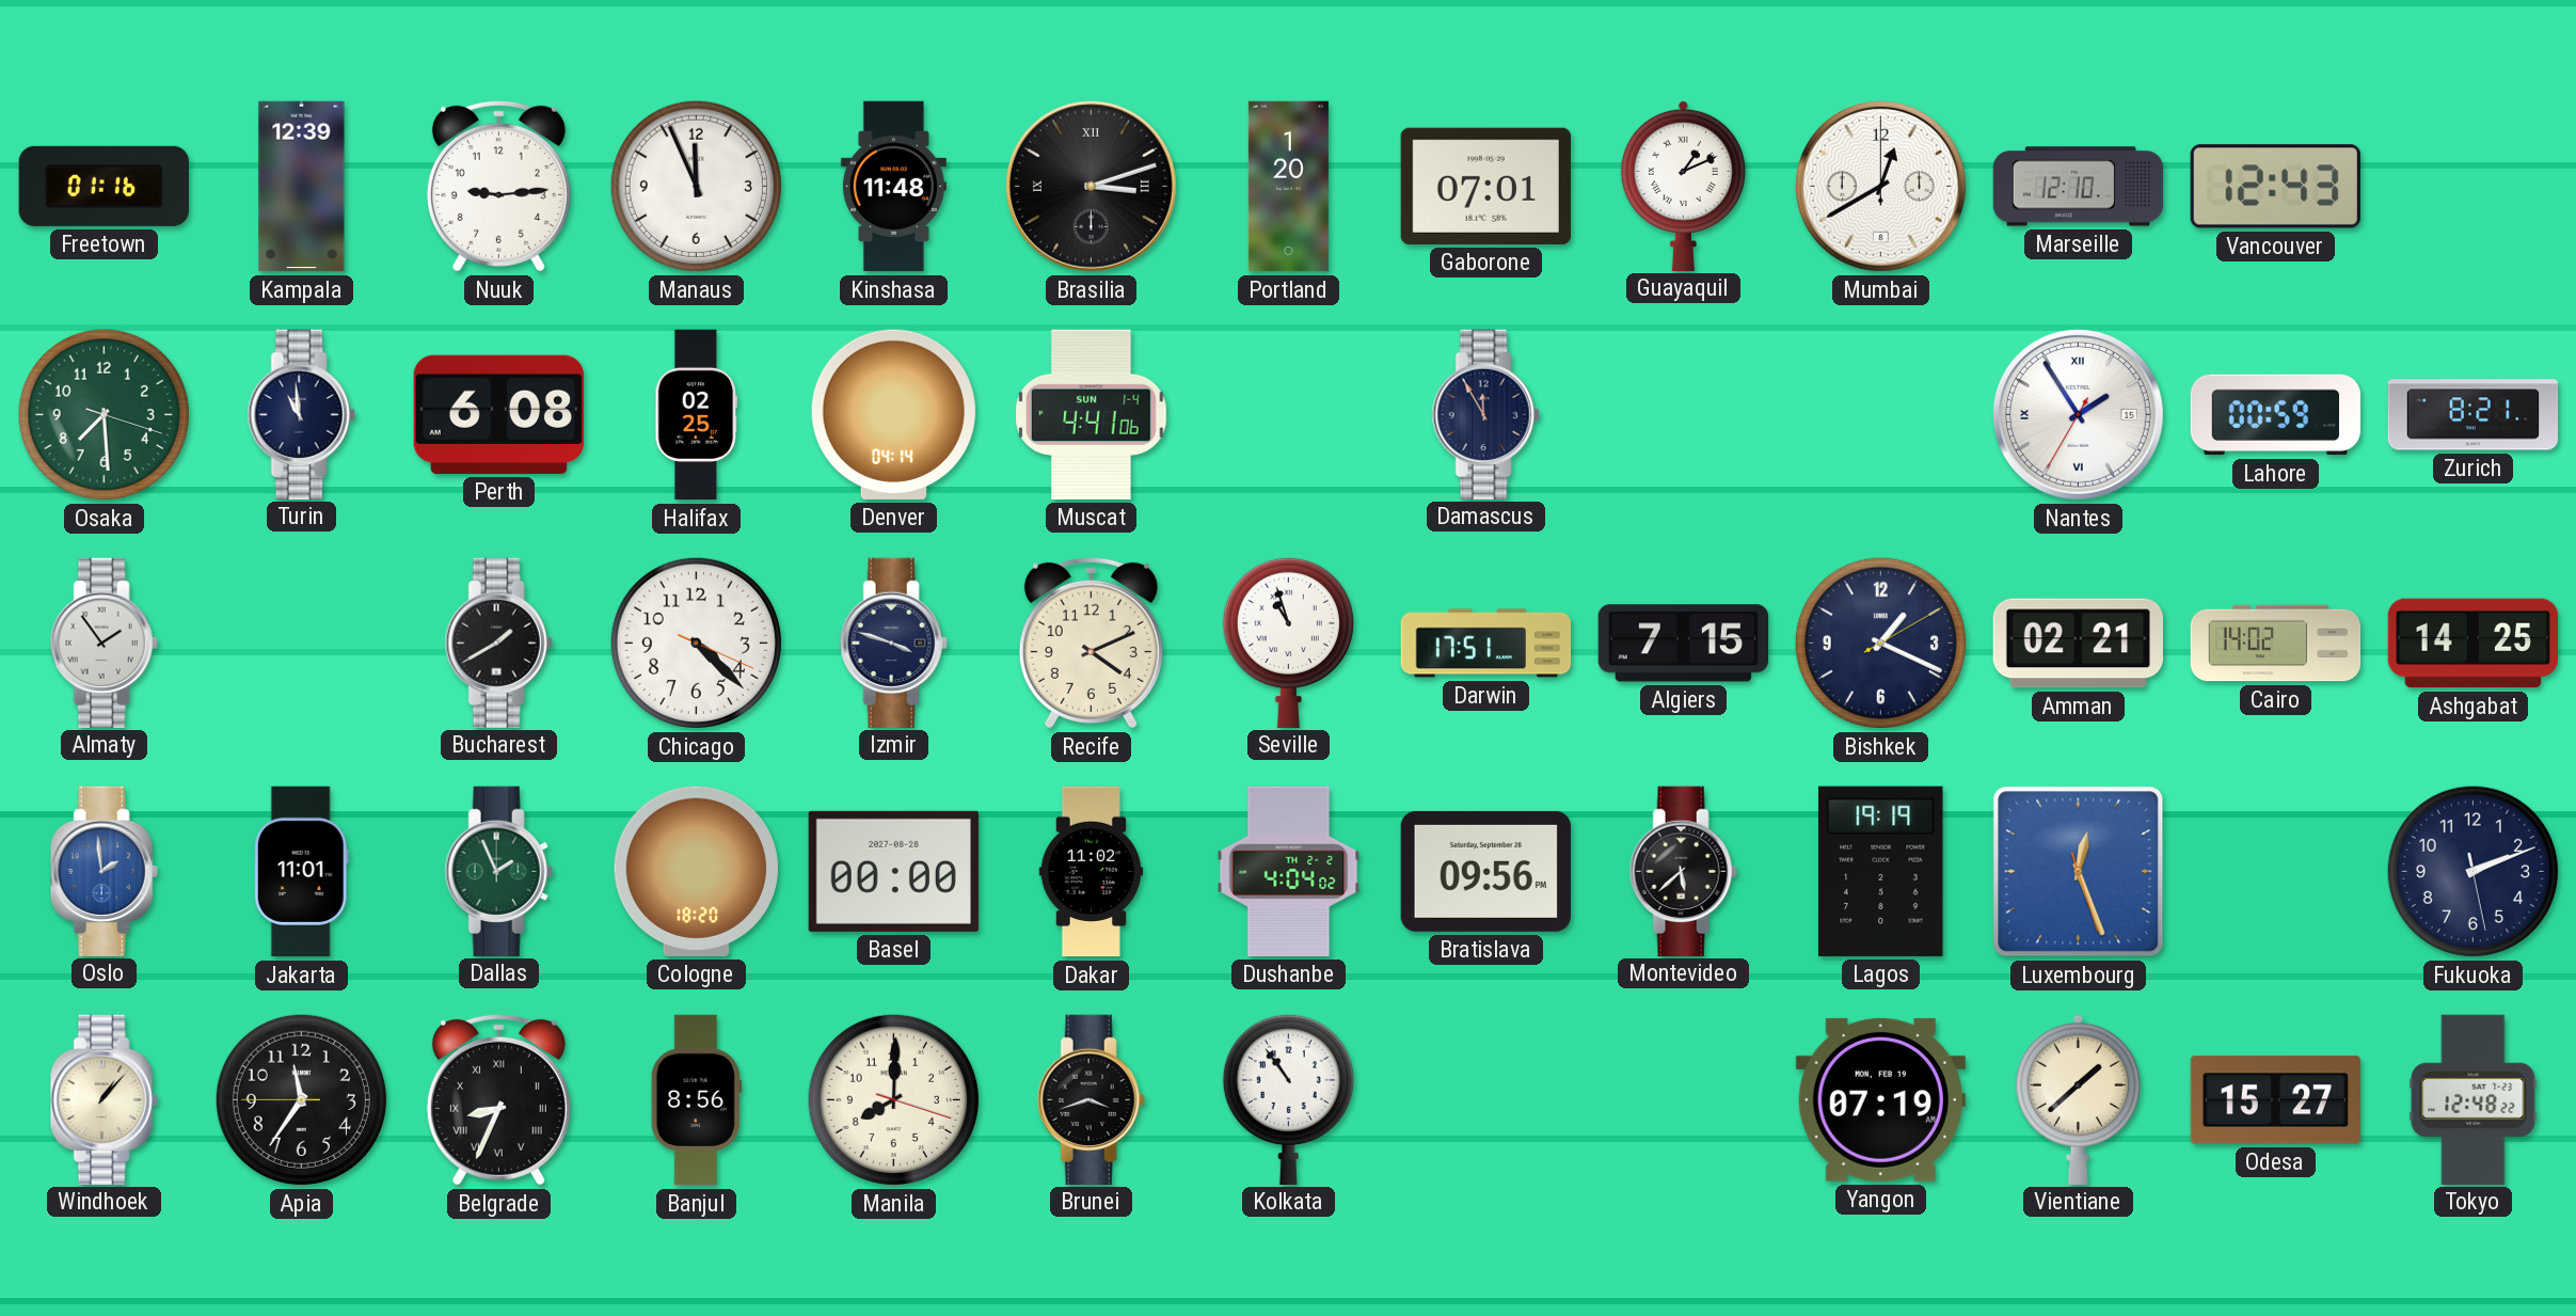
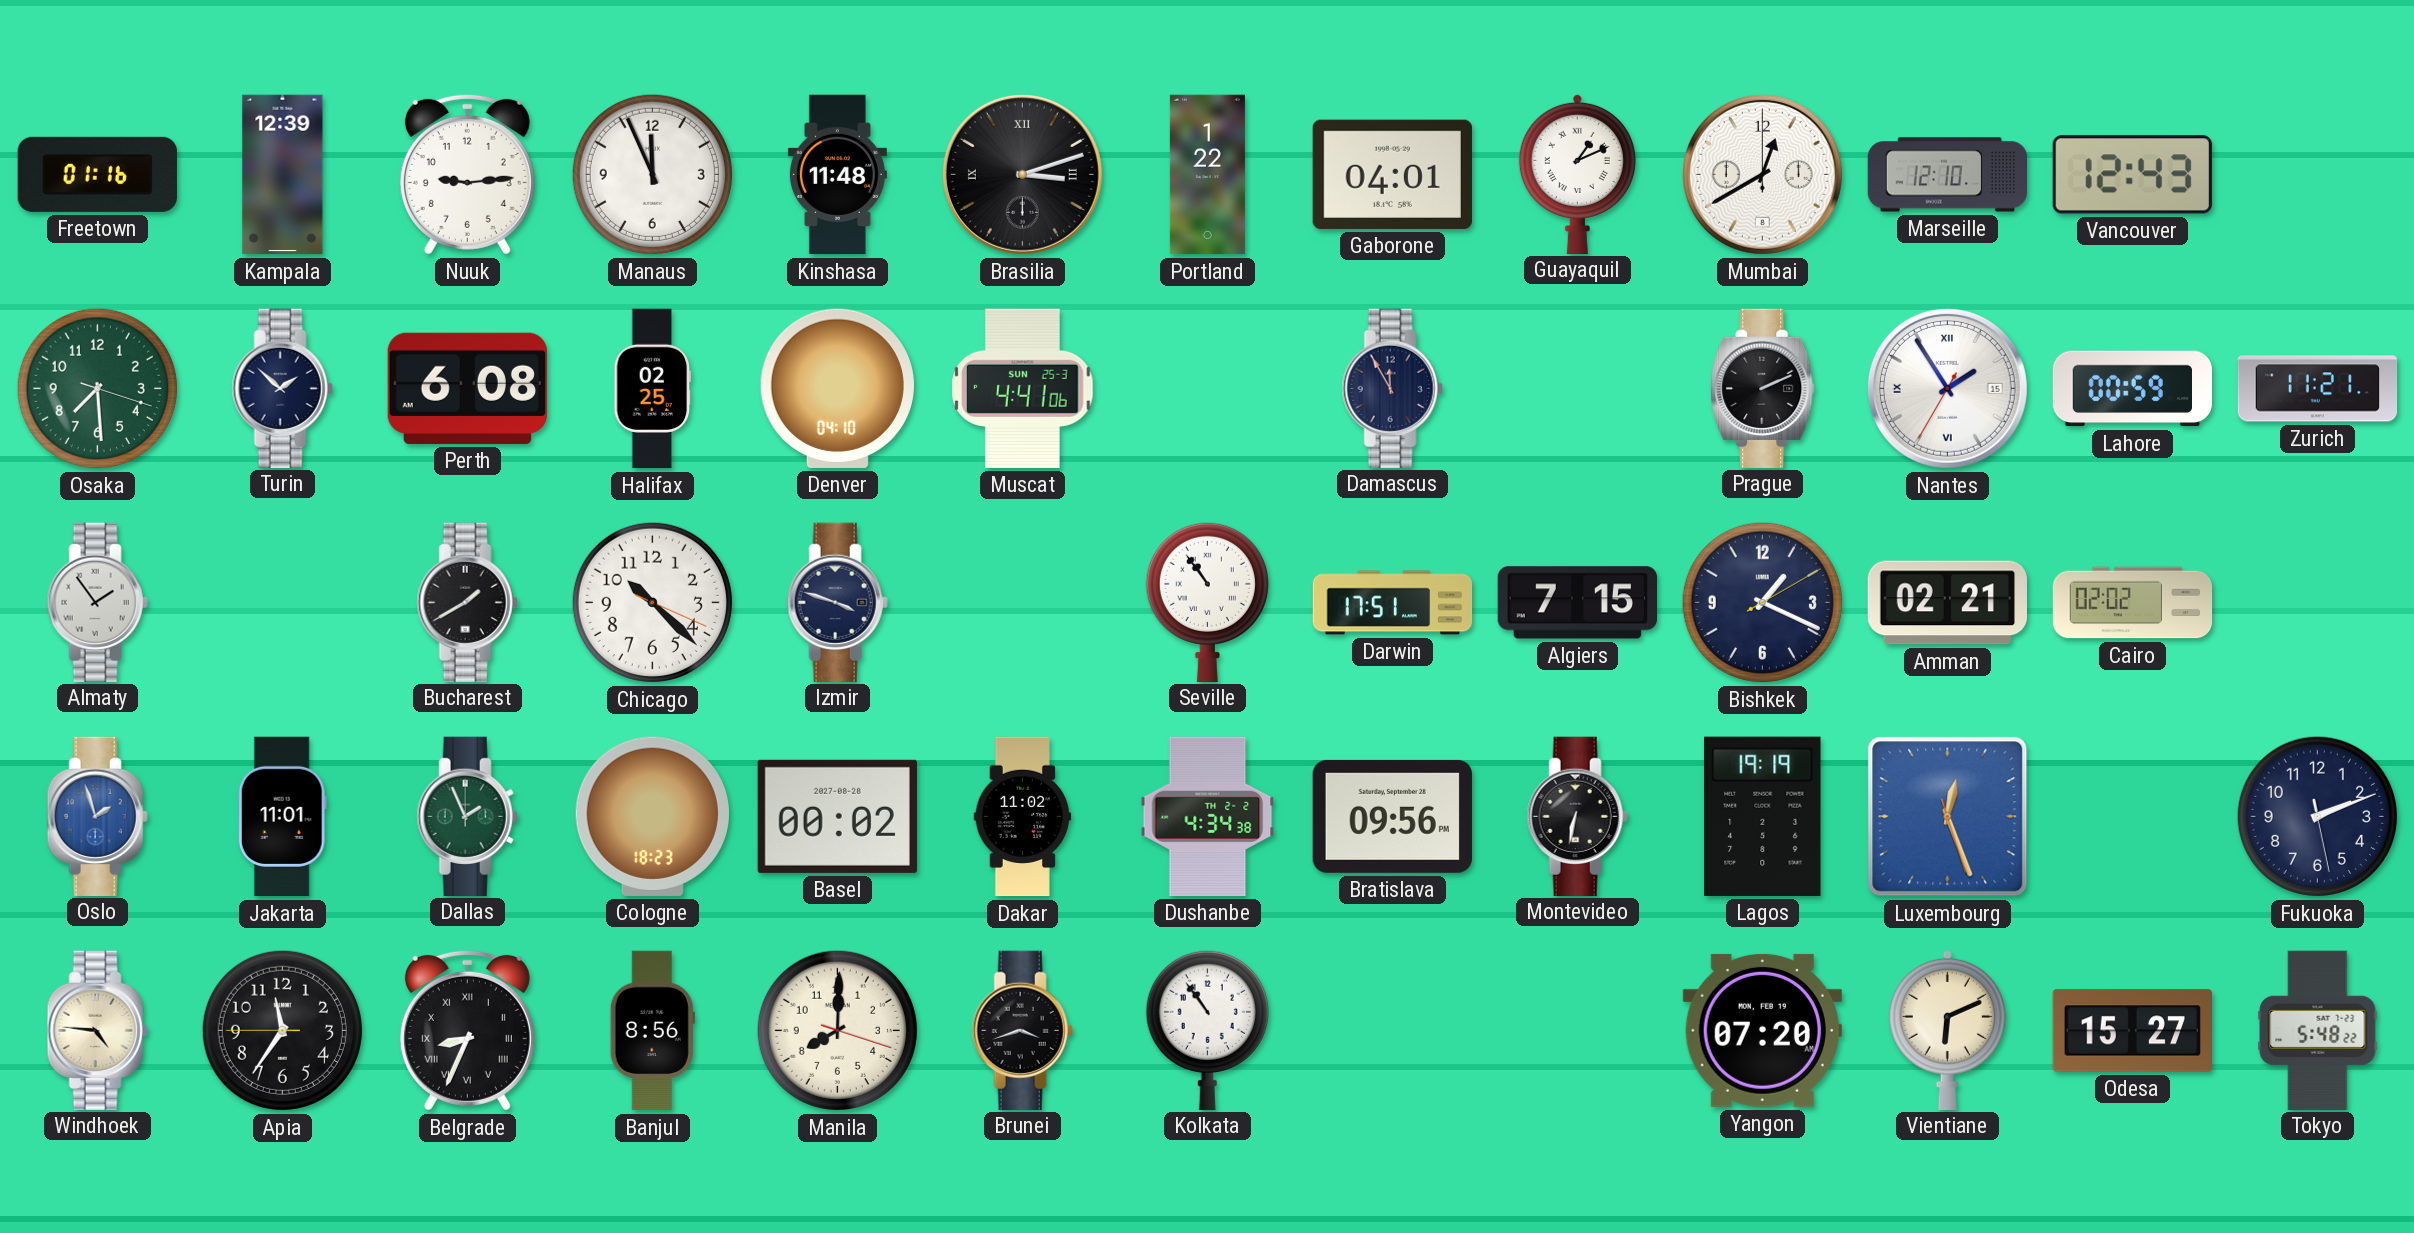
Portland: 1:20 -> 1:22
Gaborone: 07:01 -> 04:01
Turin: 10:59 -> 1:52
Denver: 04:14 -> 04:10
Muscat date: SUN 1-4 -> SUN 25-3
Prague: none -> 2:11
Zurich: 8:21 -> 11:21
Chicago: 4:22 -> 10:22
Recife: 4:11 -> none
Seville: 10:57 -> 10:54
Cairo: 14:02 -> 02:02
Ashgabat: 14:25 -> none
Oslo: 1:59 -> 1:57
Cologne: 18:20 -> 18:23
Basel: 00:00 -> 00:02
Dushanbe: 4:04 -> 4:34
Montevideo: 5:38 -> 6:32
Windhoek: 1:07 -> 4:46
Yangon: 07:19 -> 07:20
Vientiane: 1:38 -> 6:11
Tokyo: 12:48 -> 5:48
